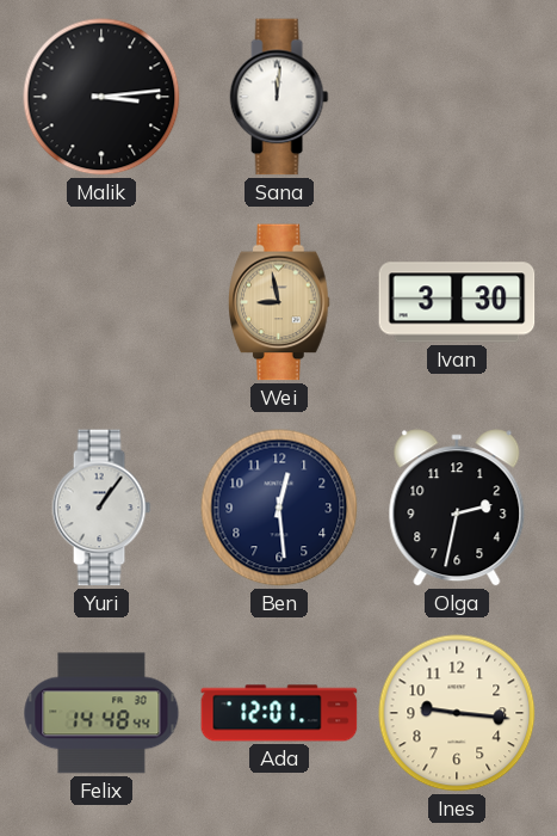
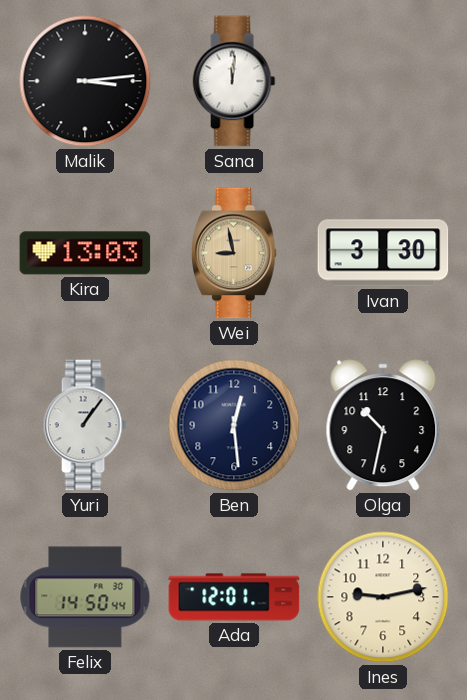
Kira: none -> 13:03
Olga: 2:32 -> 10:32
Felix: 14:48 -> 14:50
Ines: 9:16 -> 9:13
